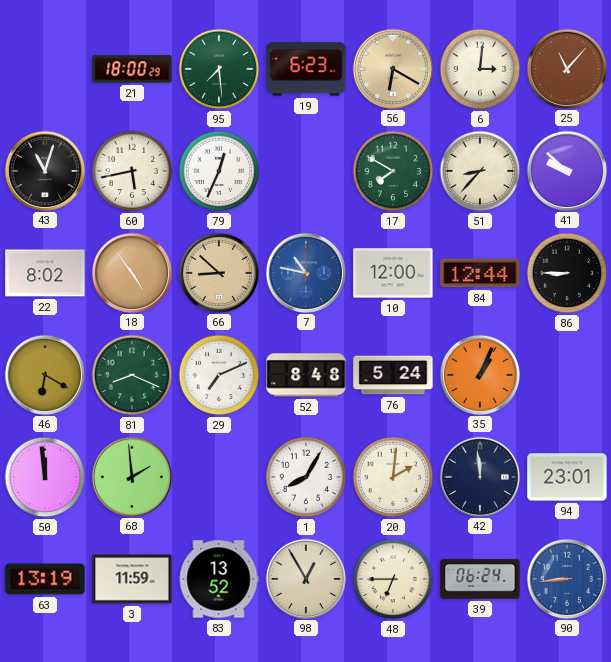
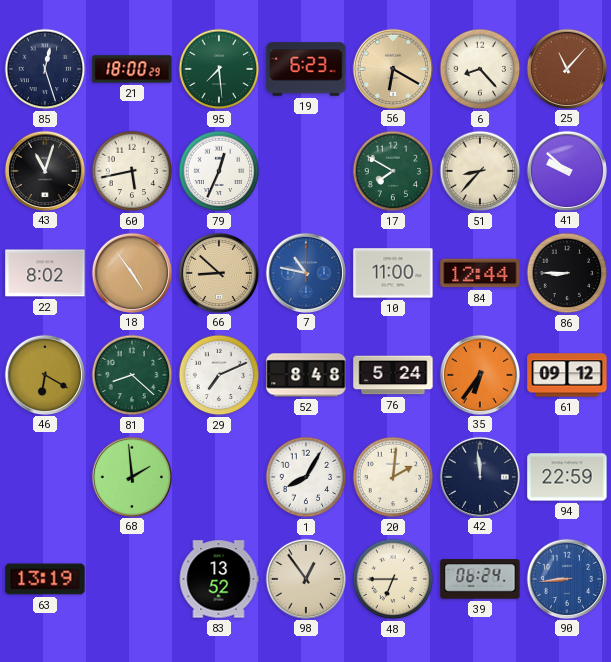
85: none -> 12:27
6: 3:01 -> 8:23
10: 12:00 -> 11:00
81: 8:19 -> 8:22
35: 1:04 -> 6:36
61: none -> 09:12
50: 11:59 -> none
94: 23:01 -> 22:59
3: 11:59 -> none
98: 12:55 -> 12:54
